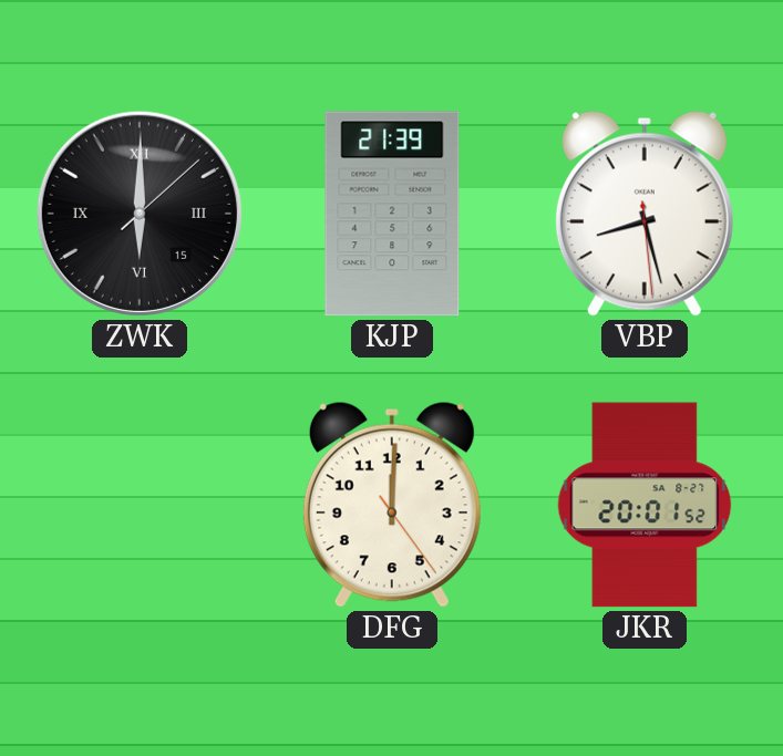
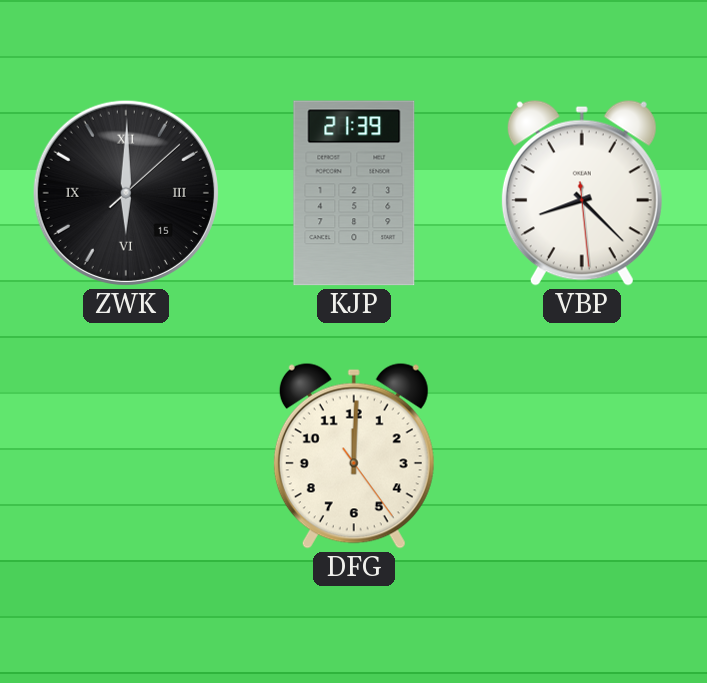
VBP: 8:27 -> 8:22
JKR: 20:01 -> none
